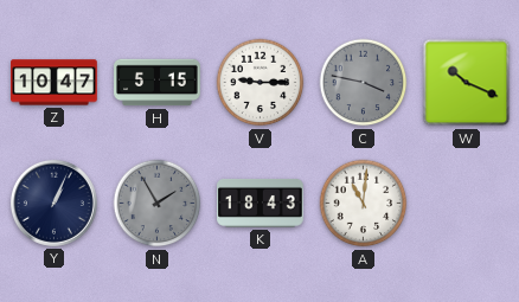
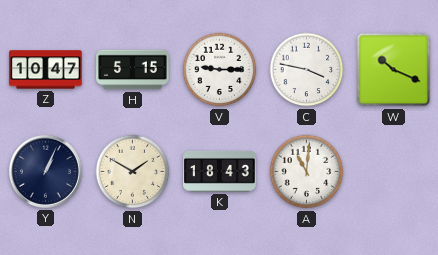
C dial: grey -> white
N: 1:55 -> 1:50
N dial: grey -> cream
